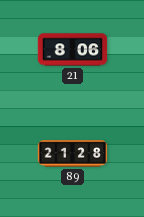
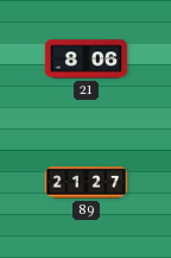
89: 21:28 -> 21:27
